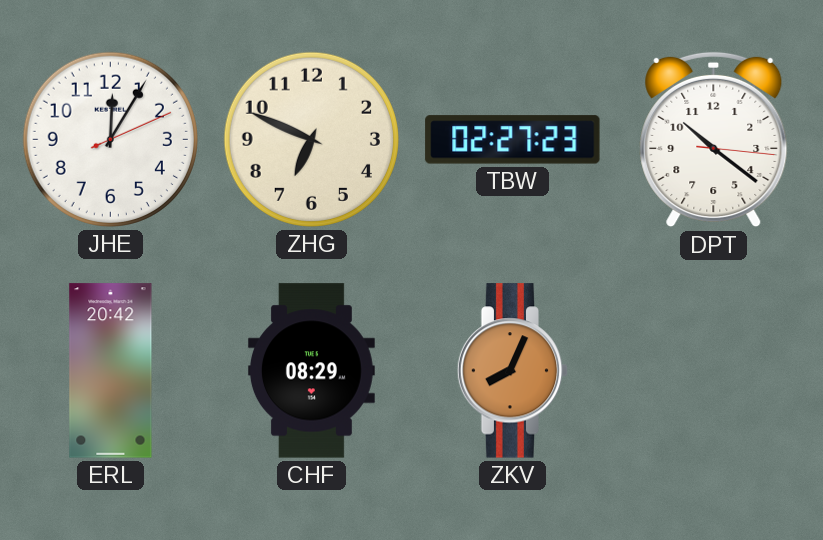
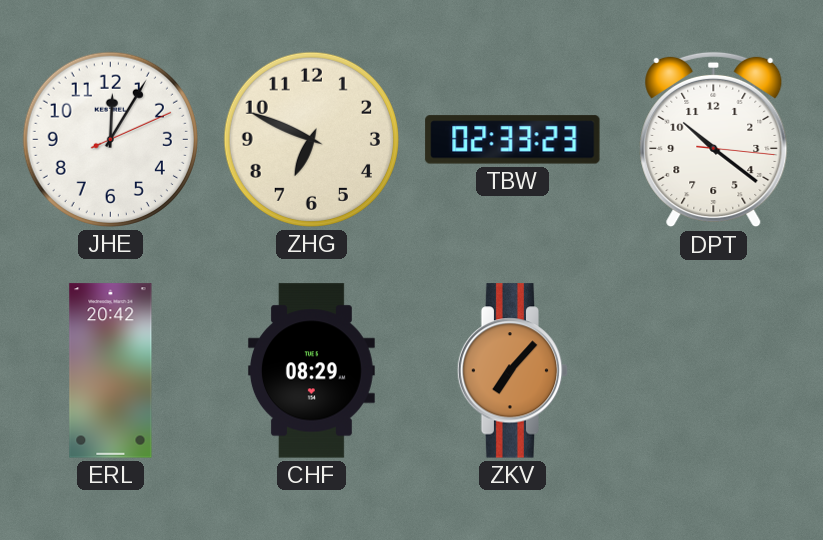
TBW: 02:27 -> 02:33
ZKV: 8:04 -> 7:07
